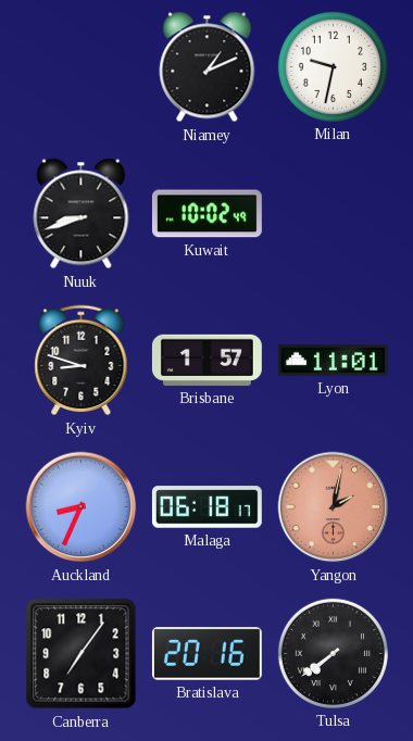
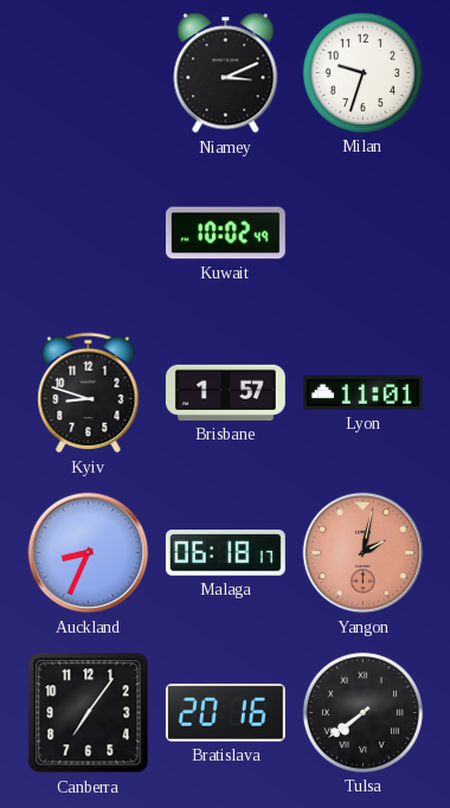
Niamey: 1:11 -> 3:11
Milan: 9:32 -> 9:33
Nuuk: 8:42 -> none
